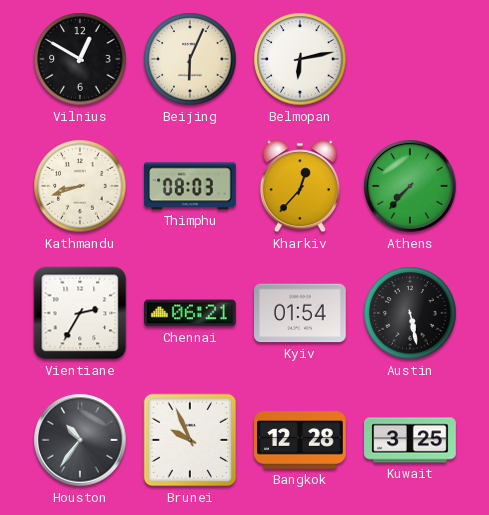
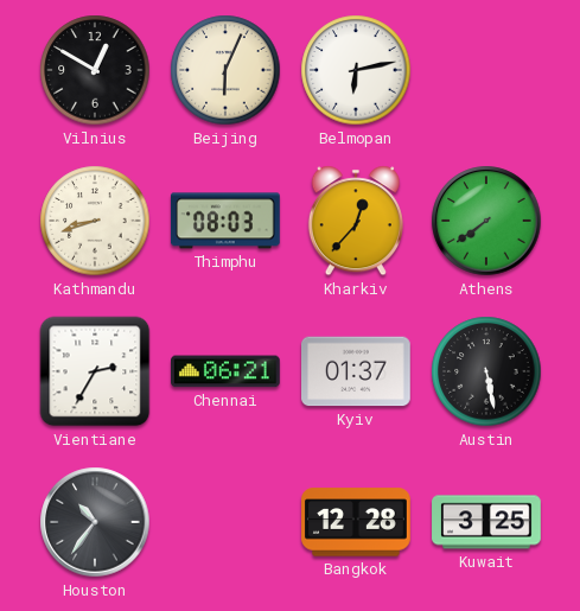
Athens: 7:37 -> 7:39
Kyiv: 01:54 -> 01:37
Brunei: 9:56 -> none
